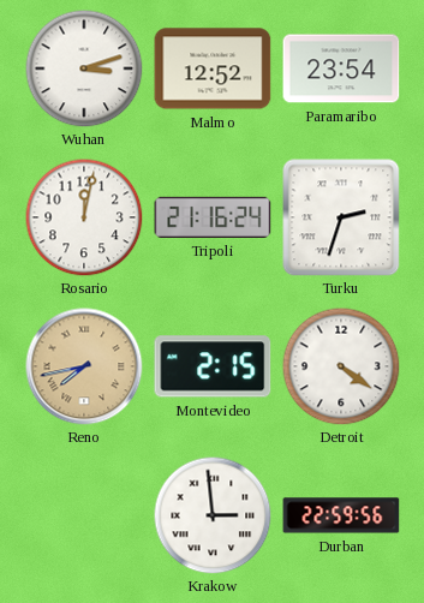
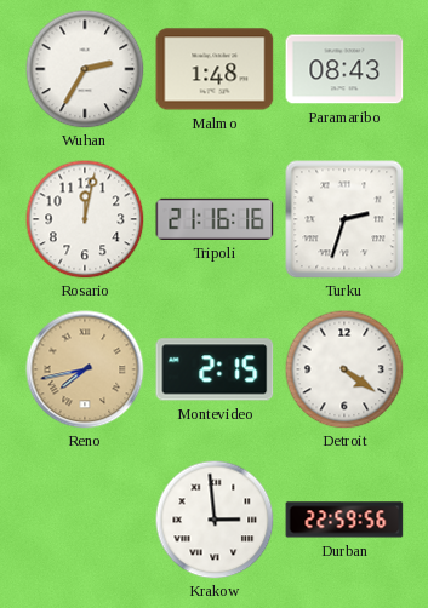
Wuhan: 3:12 -> 2:35
Malmo: 12:52 -> 1:48
Paramaribo: 23:54 -> 08:43
Tripoli: 21:16:24 -> 21:16:16
